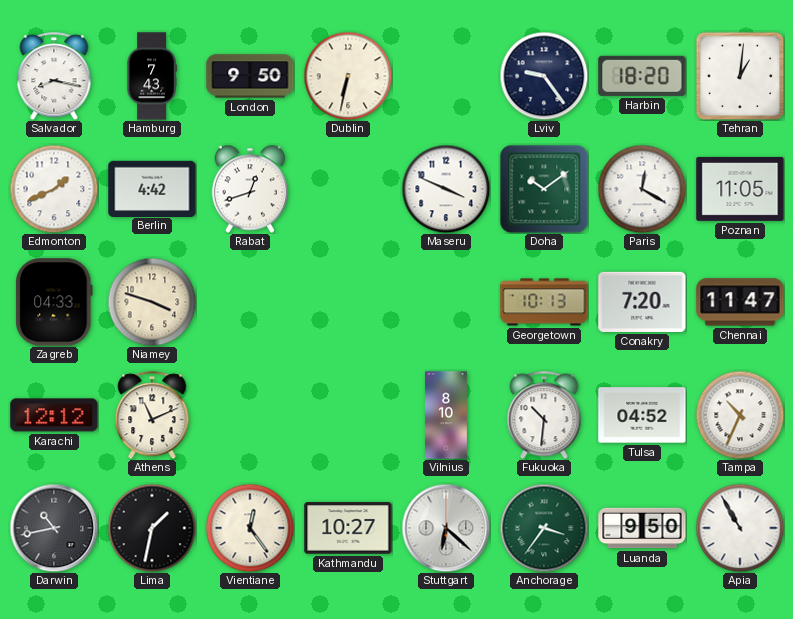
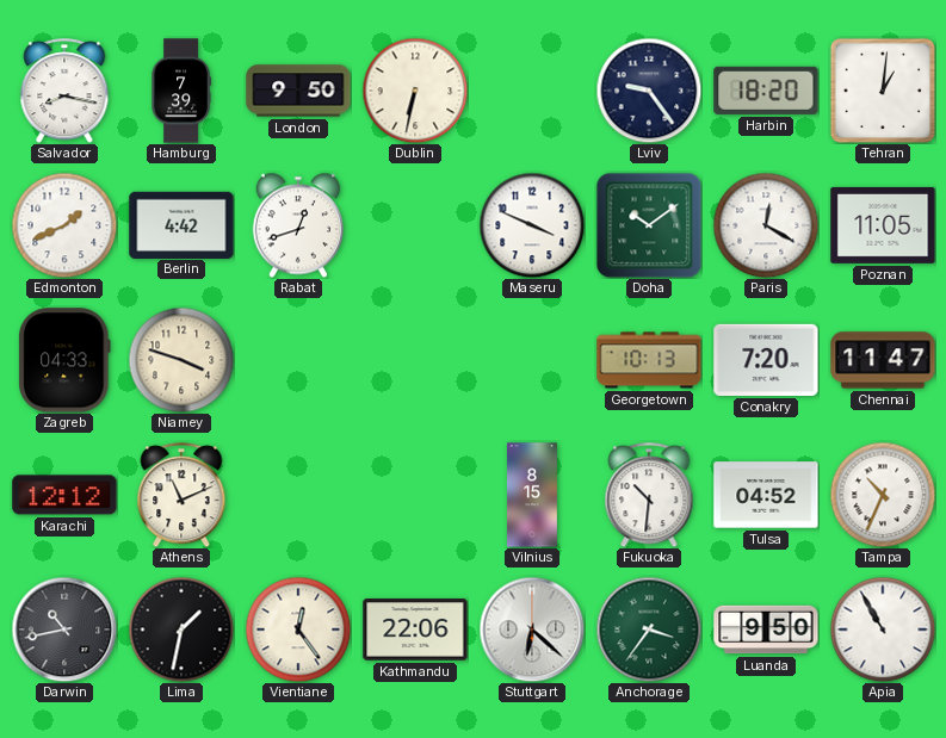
Hamburg: 7:43 -> 7:39
Vilnius: 8:10 -> 8:15
Kathmandu: 10:27 -> 22:06
